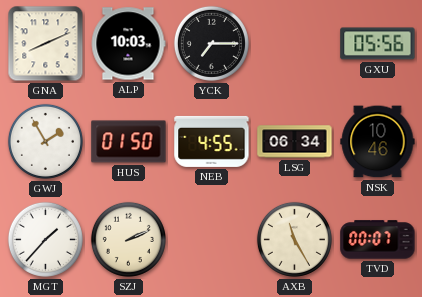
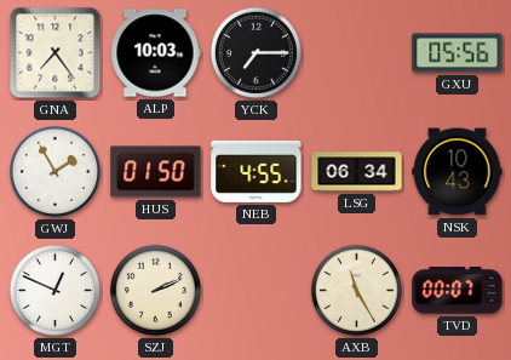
GNA: 8:11 -> 7:24
NSK: 10:46 -> 10:43
MGT: 1:37 -> 12:49
